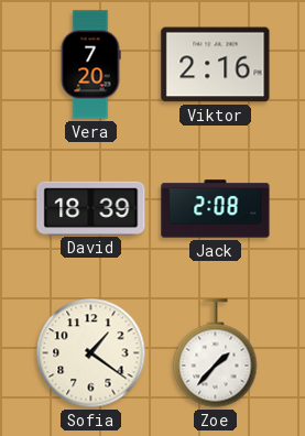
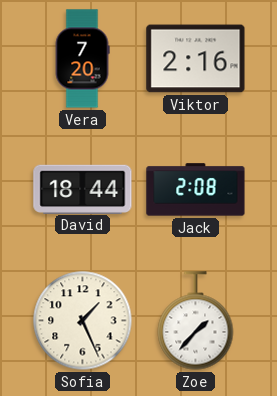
David: 18:39 -> 18:44
Sofia: 1:21 -> 1:26
